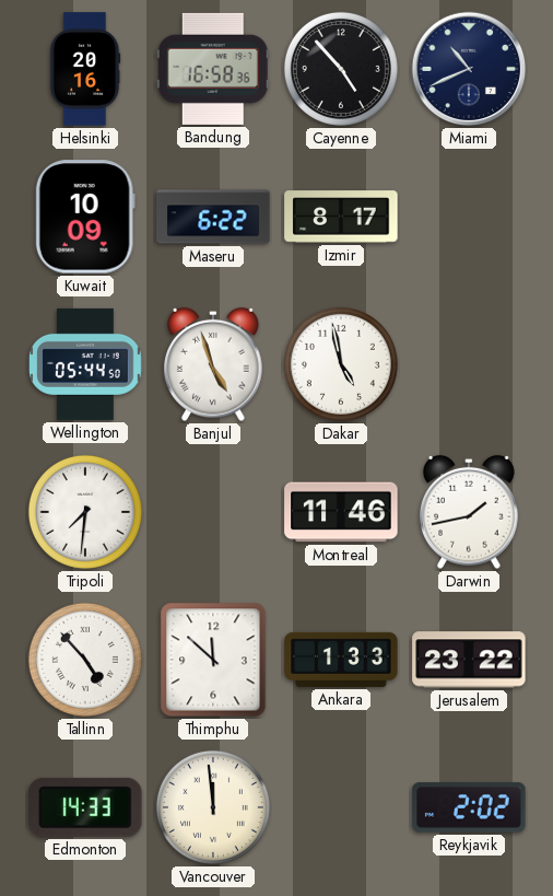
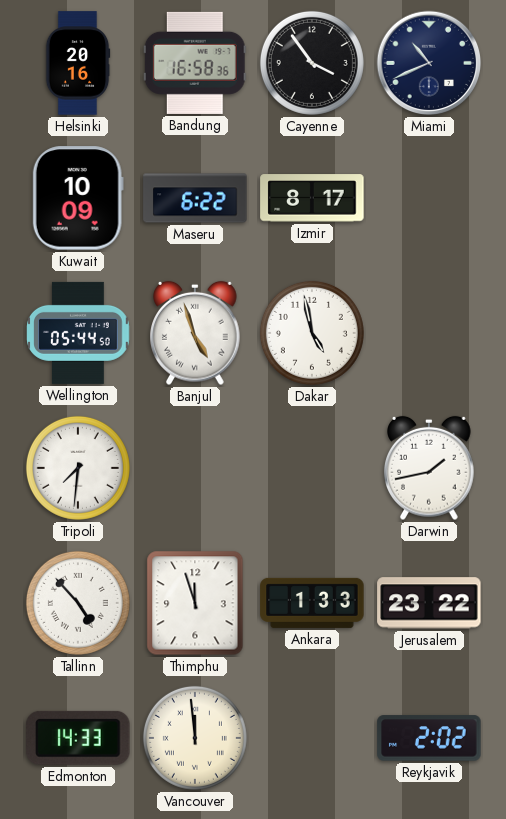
Cayenne: 4:53 -> 3:54
Montreal: 11:46 -> none
Thimphu: 11:52 -> 11:57
